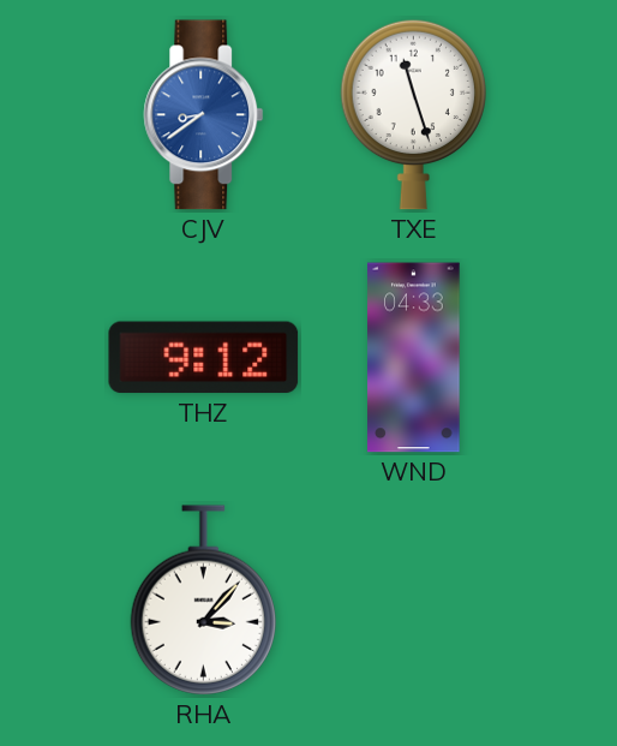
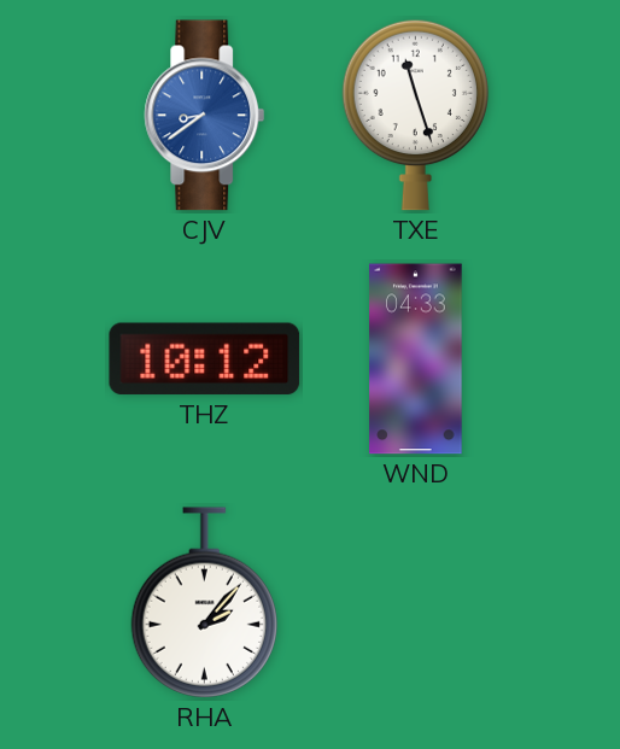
THZ: 9:12 -> 10:12
RHA: 3:07 -> 2:07
